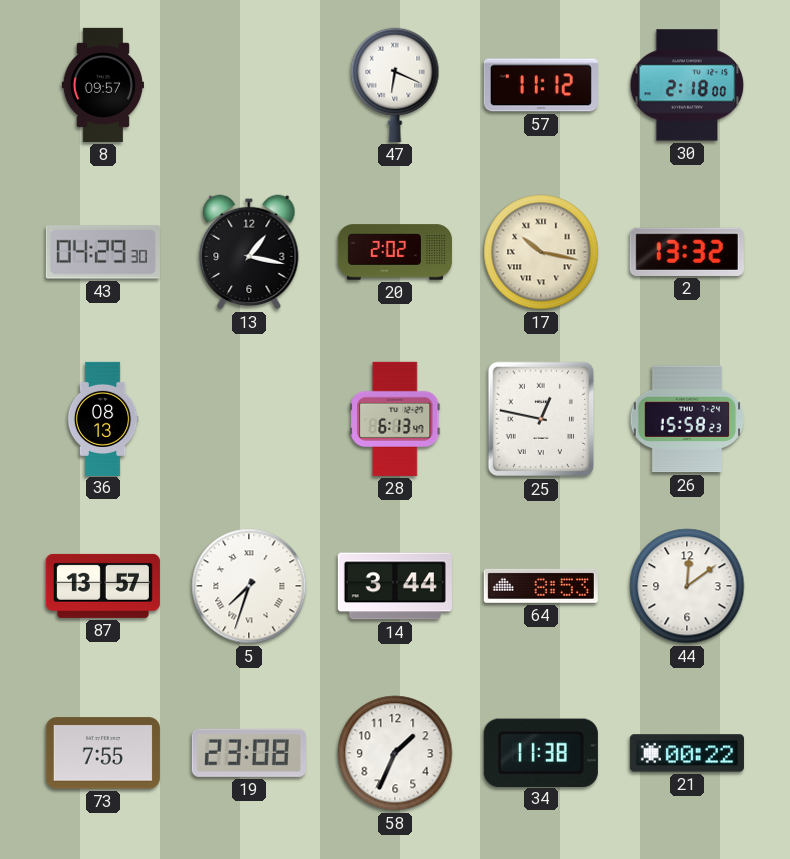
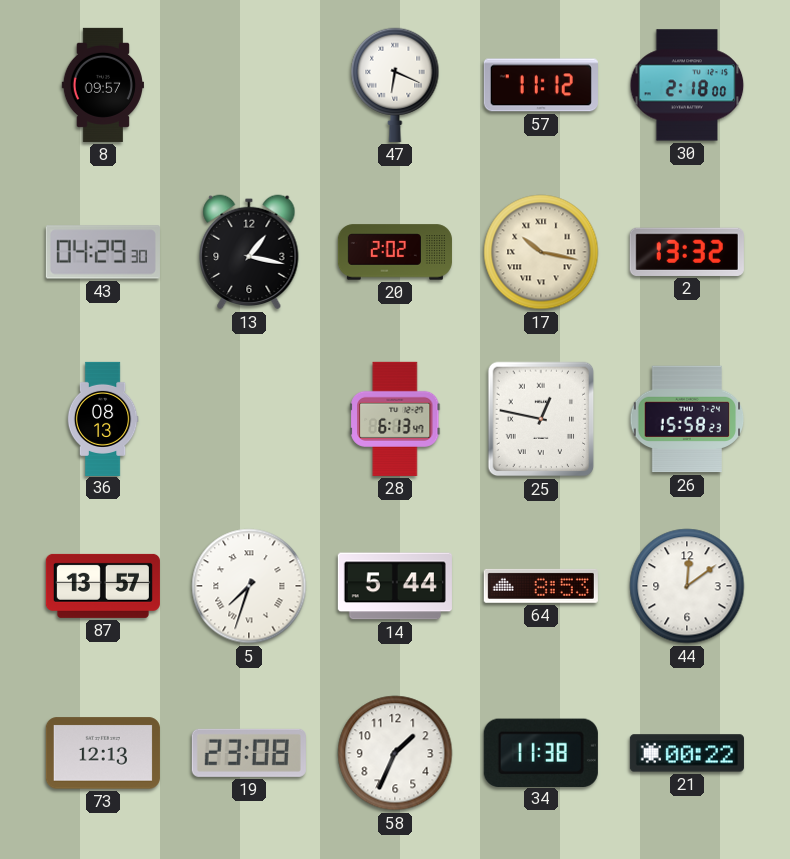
14: 3:44 -> 5:44
73: 7:55 -> 12:13
